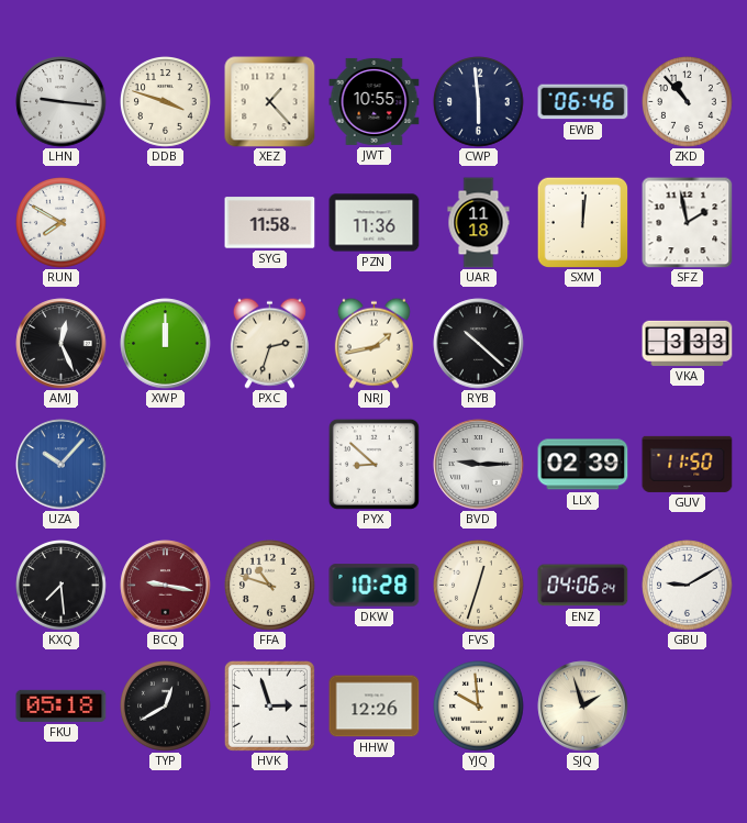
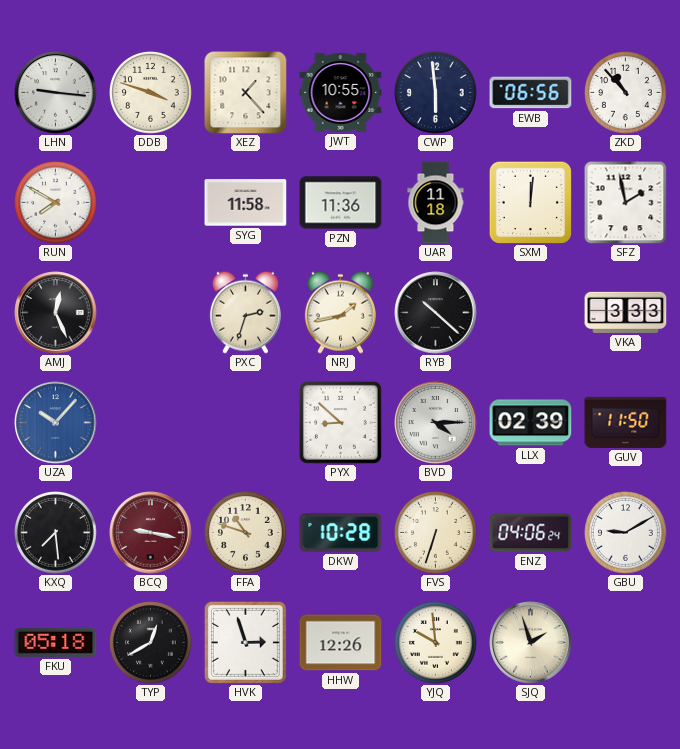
EWB: 06:46 -> 06:56
XWP: 12:00 -> none
BVD: 9:15 -> 4:15
FVS: 12:33 -> 6:33
